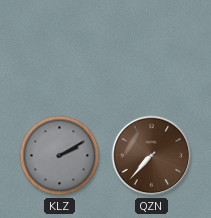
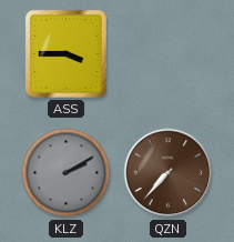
ASS: none -> 3:45
